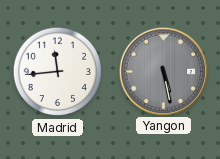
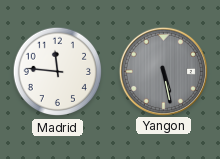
Madrid: 11:44 -> 11:46
